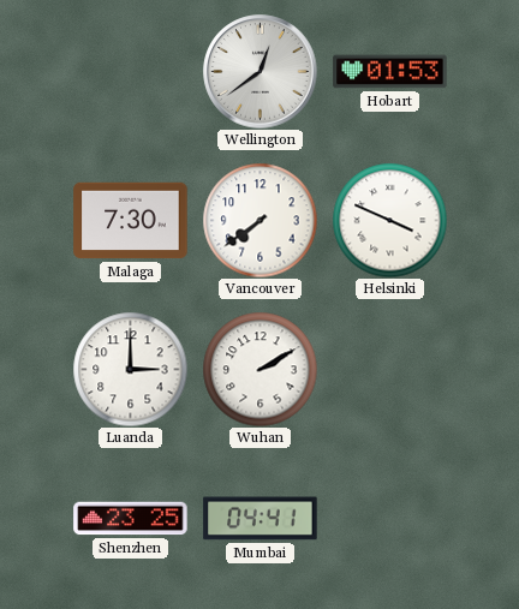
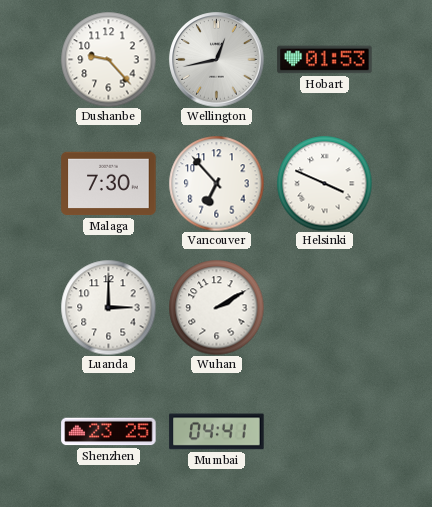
Dushanbe: none -> 9:23
Wellington: 12:39 -> 12:43
Vancouver: 7:39 -> 6:53
